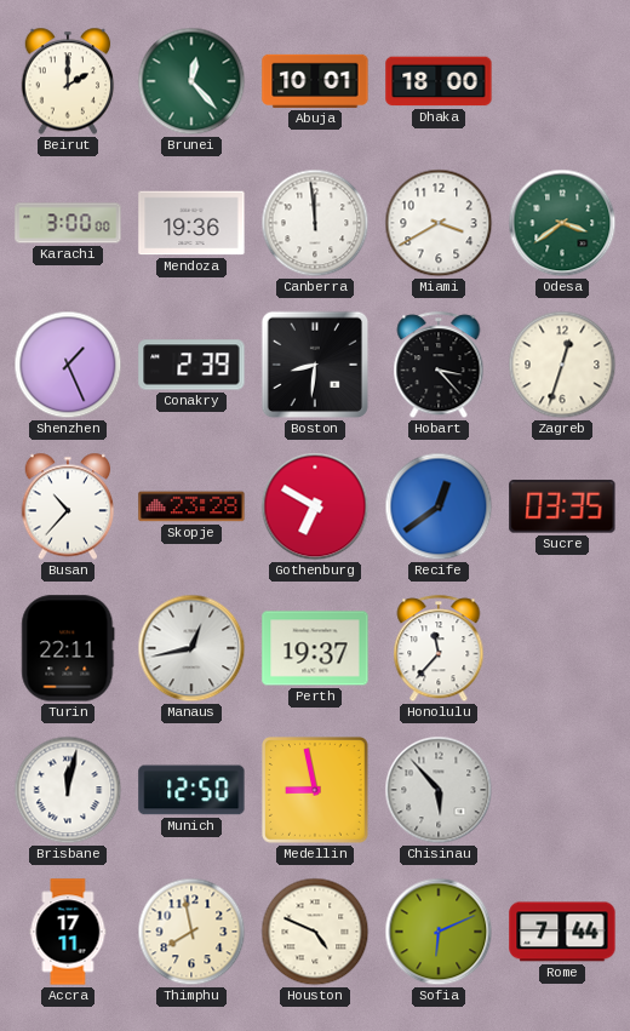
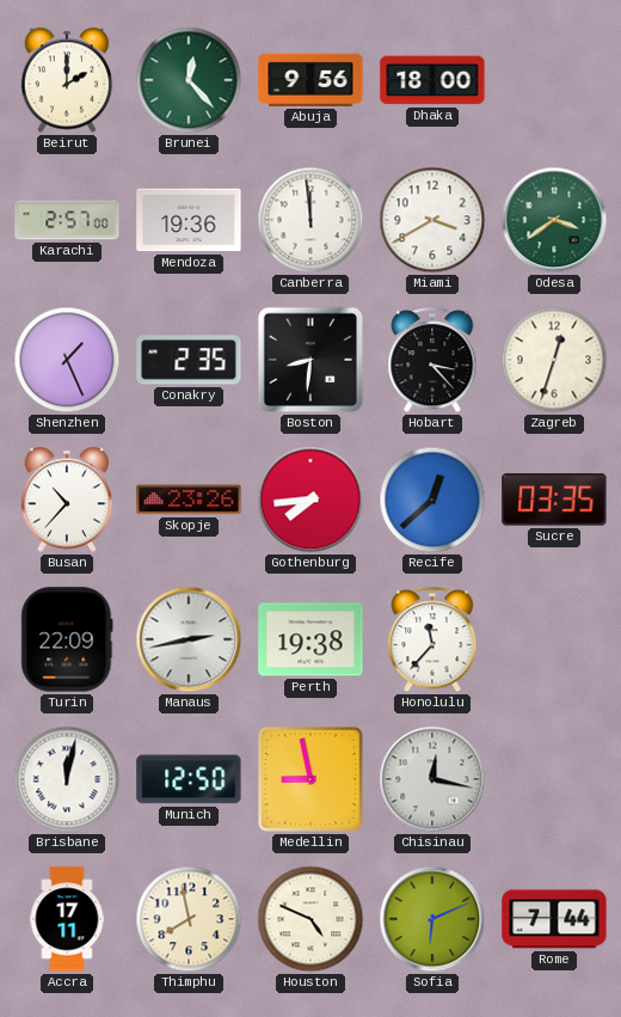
Abuja: 10:01 -> 9:56
Karachi: 3:00 -> 2:57
Conakry: 2:39 -> 2:35
Skopje: 23:28 -> 23:26
Gothenburg: 6:50 -> 7:44
Recife: 12:39 -> 12:38
Turin: 22:11 -> 22:09
Manaus: 12:43 -> 2:43
Perth: 19:37 -> 19:38
Chisinau: 5:53 -> 12:17
